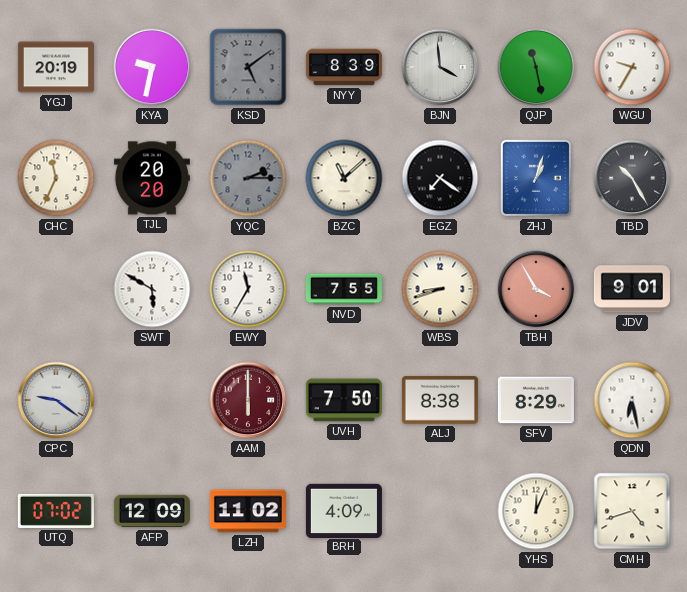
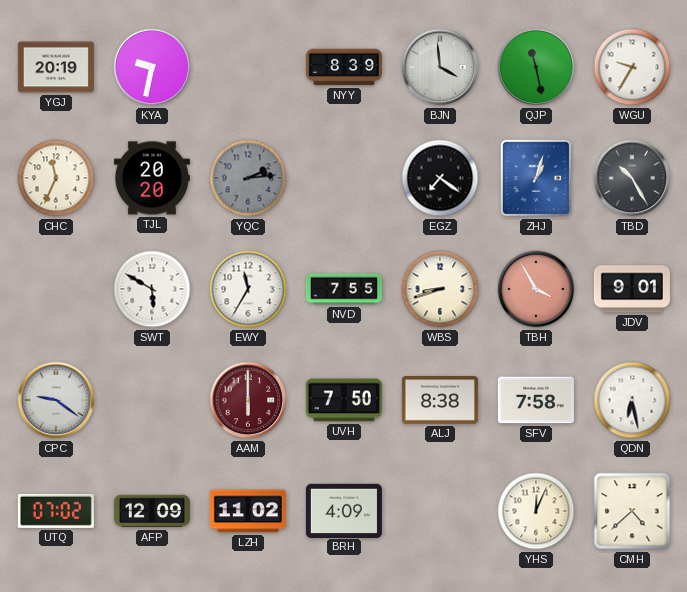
KSD: 5:09 -> none
YQC: 2:15 -> 2:14
BZC: 11:08 -> none
SFV: 8:29 -> 7:58
CMH: 4:42 -> 4:38
